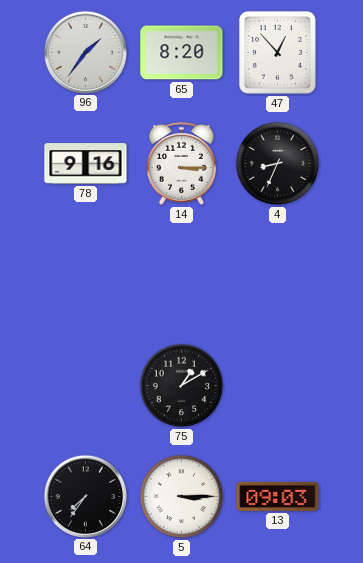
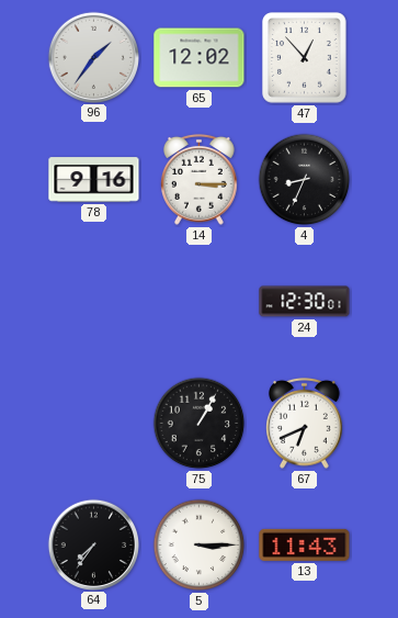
65: 8:20 -> 12:02
24: none -> 12:30
75: 1:10 -> 1:05
67: none -> 6:41
13: 09:03 -> 11:43
